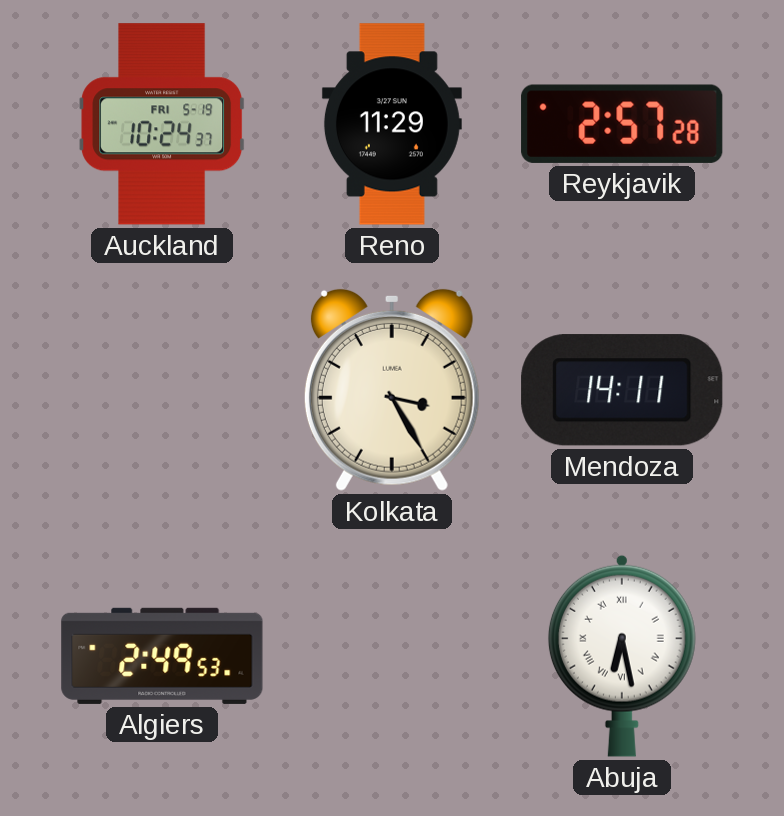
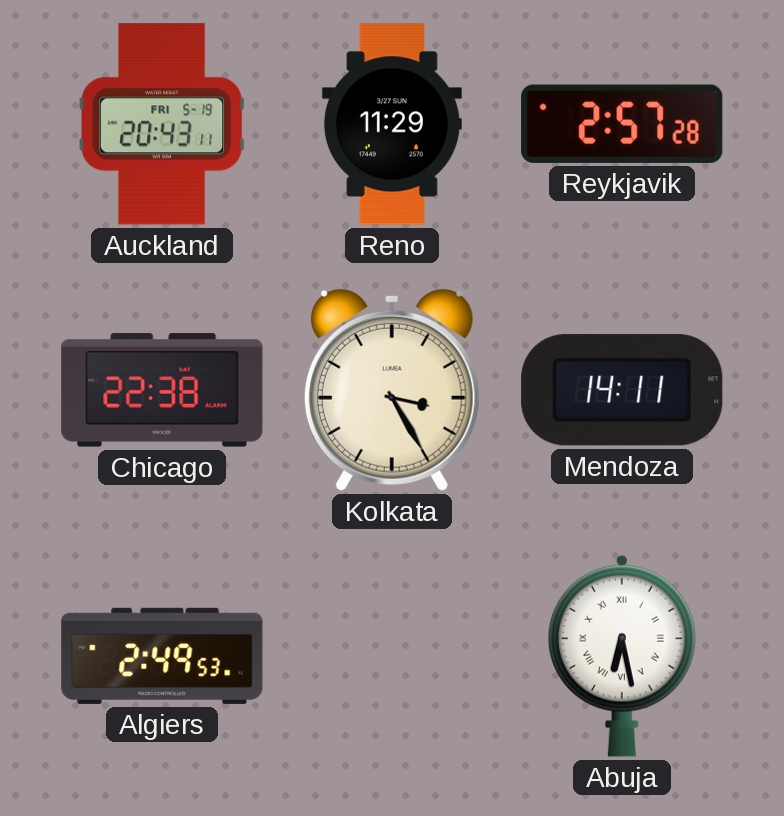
Auckland: 10:24 -> 20:43
Chicago: none -> 22:38
